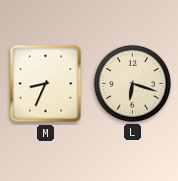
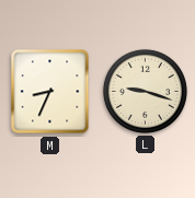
L: 6:18 -> 9:18
